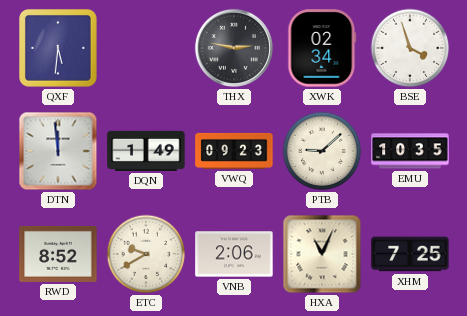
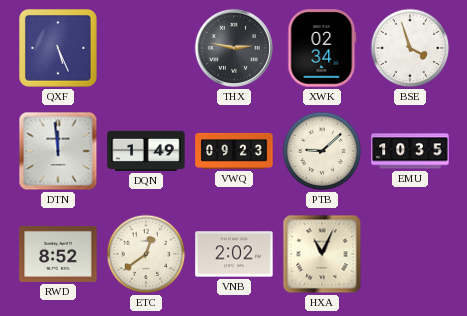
QXF: 5:31 -> 5:26
ETC: 9:40 -> 12:39
VNB: 2:06 -> 2:02
XHM: 7:25 -> none
